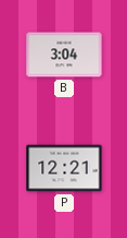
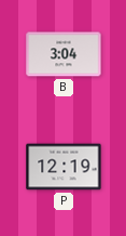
P: 12:21 -> 12:19
